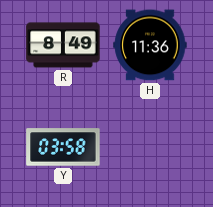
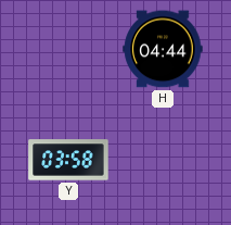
R: 8:49 -> none
H: 11:36 -> 04:44
